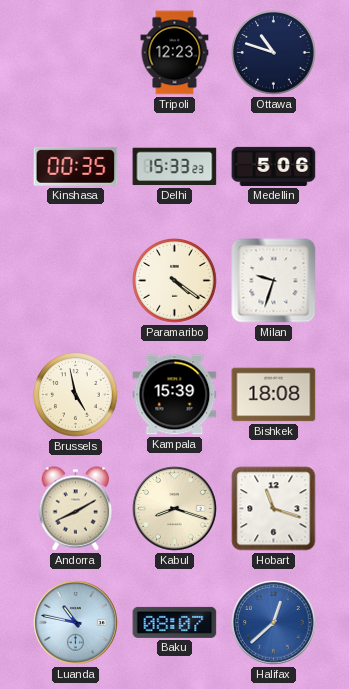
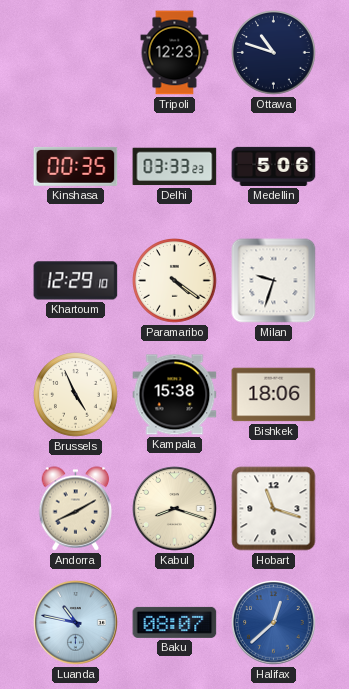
Delhi: 15:33 -> 03:33
Khartoum: none -> 12:29
Brussels: 4:58 -> 4:56
Kampala: 15:39 -> 15:38
Bishkek: 18:08 -> 18:06
